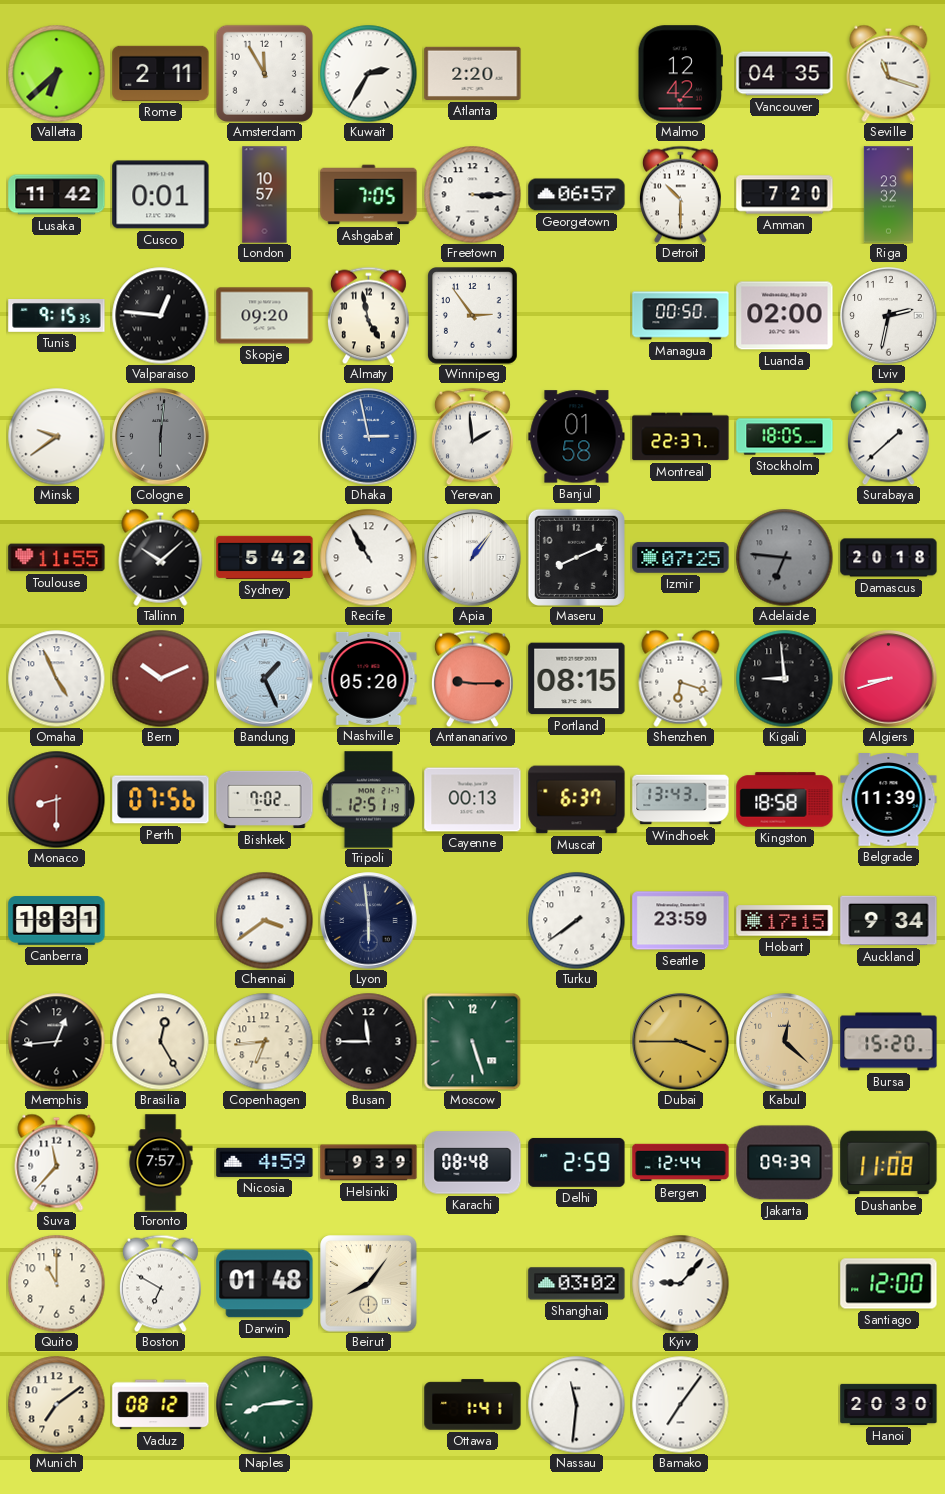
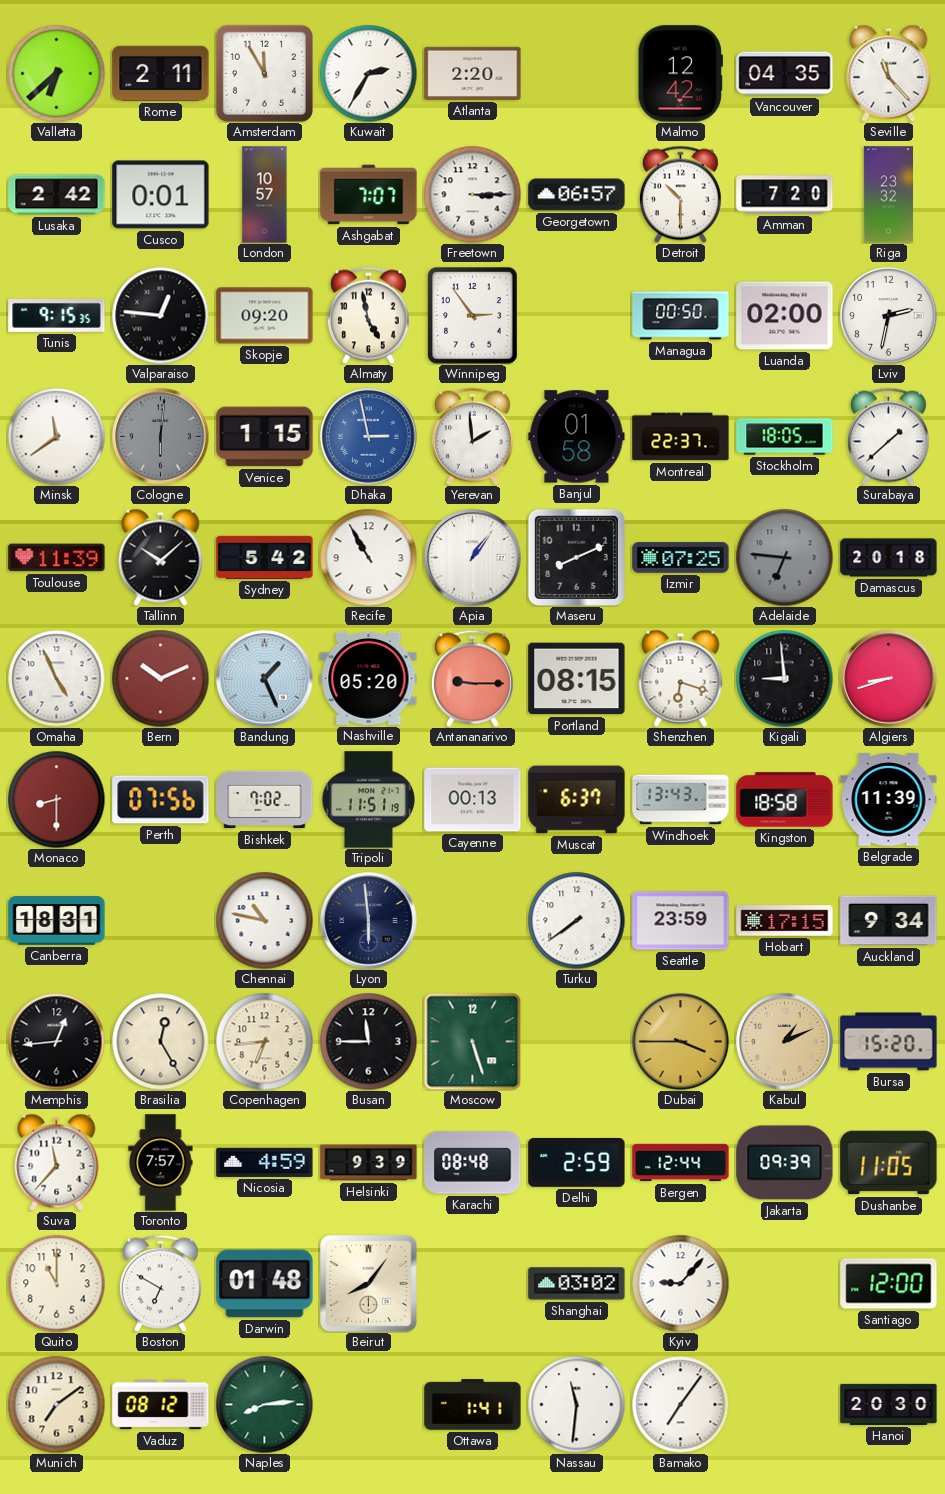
Seville: 11:18 -> 11:23
Lusaka: 11:42 -> 2:42
Ashgabat: 7:05 -> 7:07
Minsk: 9:39 -> 11:39
Venice: none -> 1:15
Toulouse: 11:55 -> 11:39
Tripoli: 12:51 -> 11:51
Chennai: 3:39 -> 10:47
Kabul: 12:22 -> 1:11
Dushanbe: 11:08 -> 11:05
